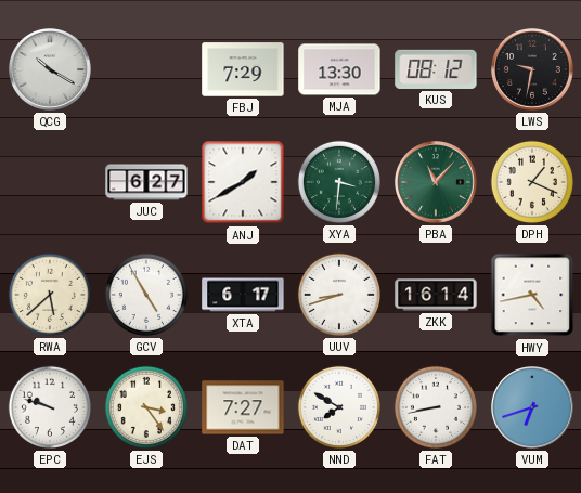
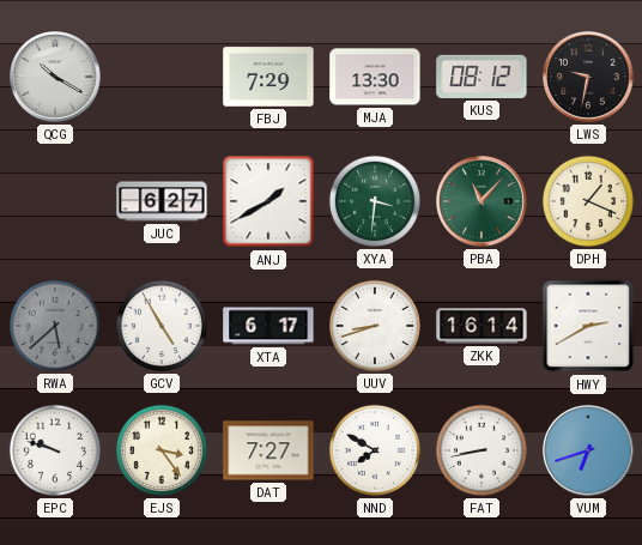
RWA dial: cream -> grey
HWY: 4:43 -> 2:40
